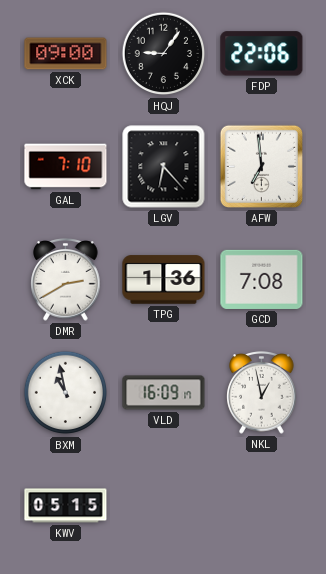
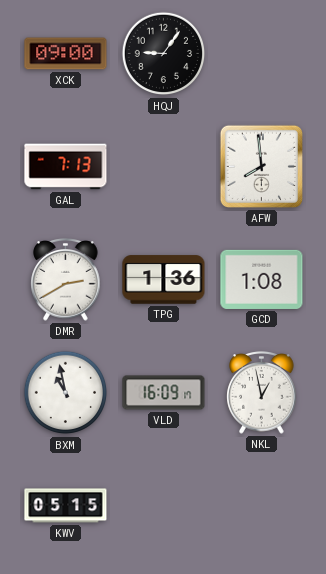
FDP: 22:06 -> none
GAL: 7:10 -> 7:13
LGV: 6:23 -> none
AFW: 6:59 -> 7:59
GCD: 7:08 -> 1:08
